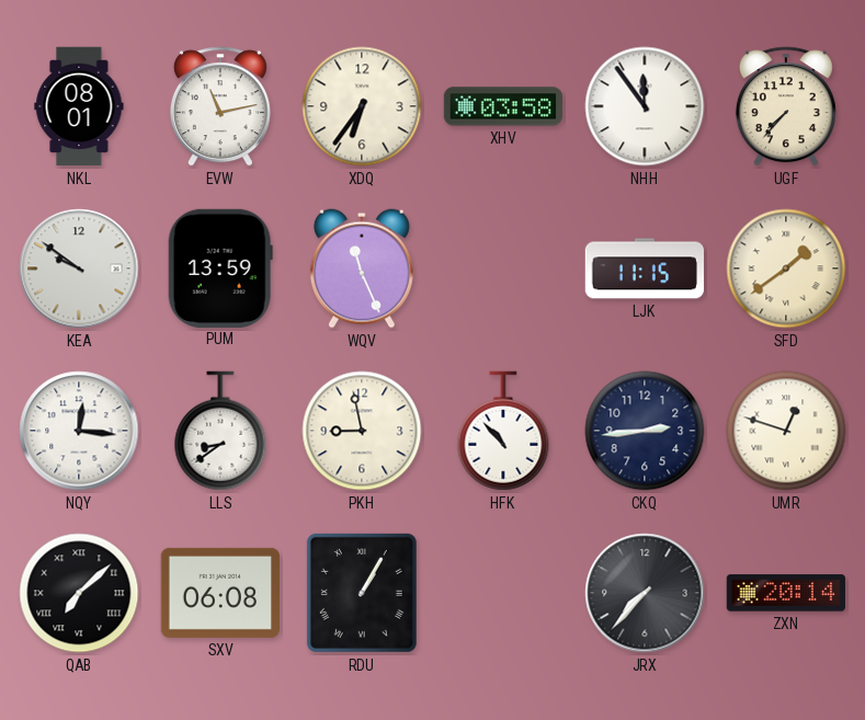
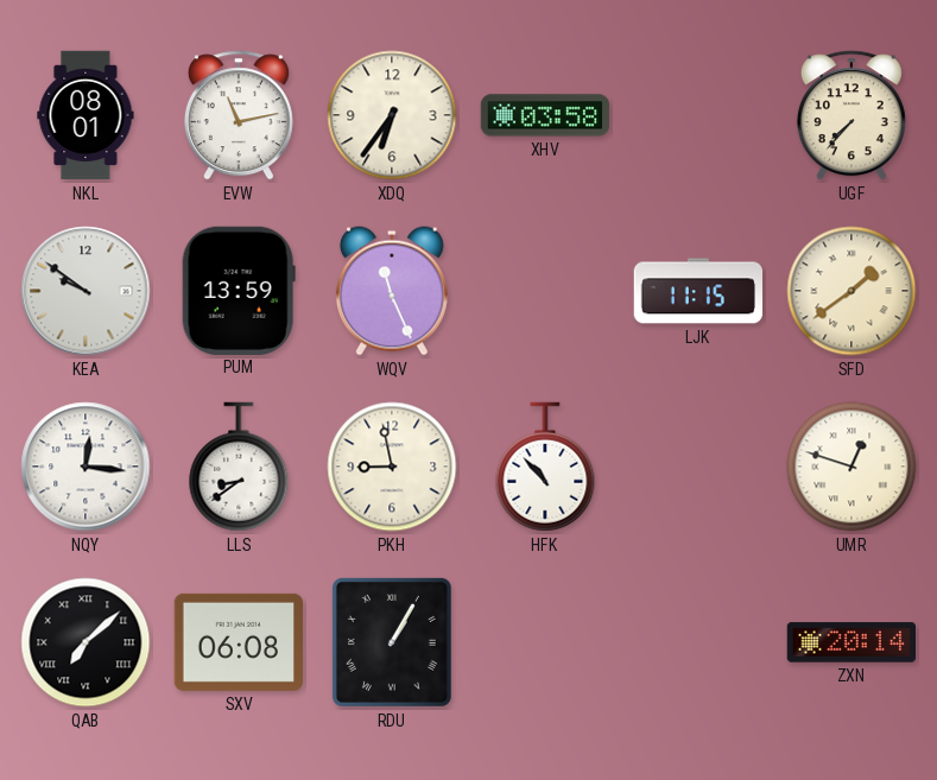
NHH: 11:54 -> none
CKQ: 2:44 -> none
JRX: 7:37 -> none
